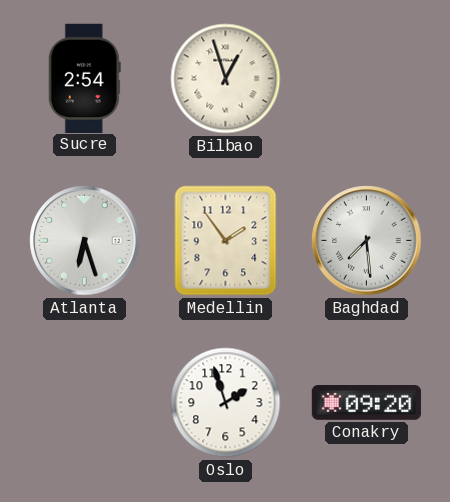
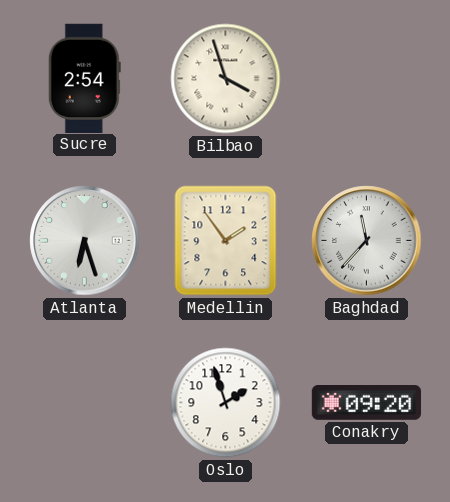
Bilbao: 12:57 -> 3:57
Baghdad: 7:29 -> 11:37
